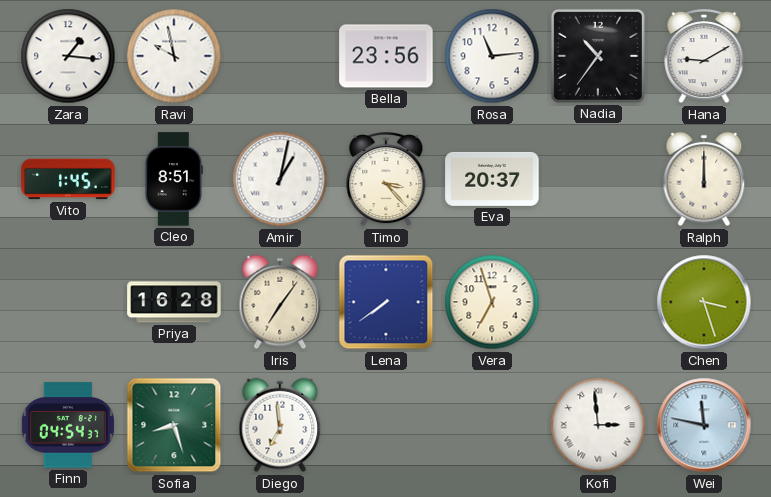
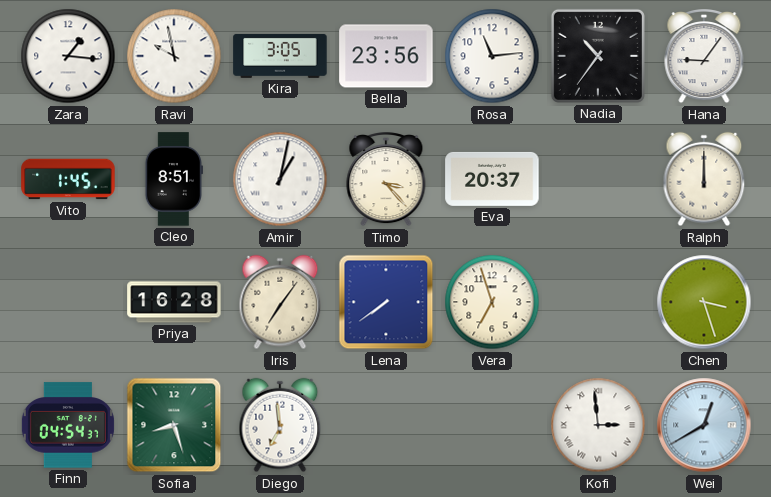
Kira: none -> 3:05
Hana: 9:10 -> 9:06
Wei: 11:47 -> 12:40
